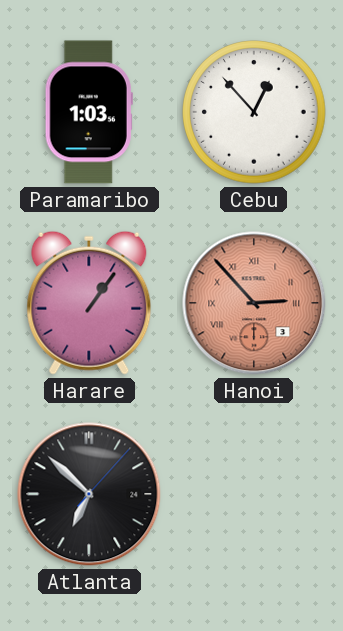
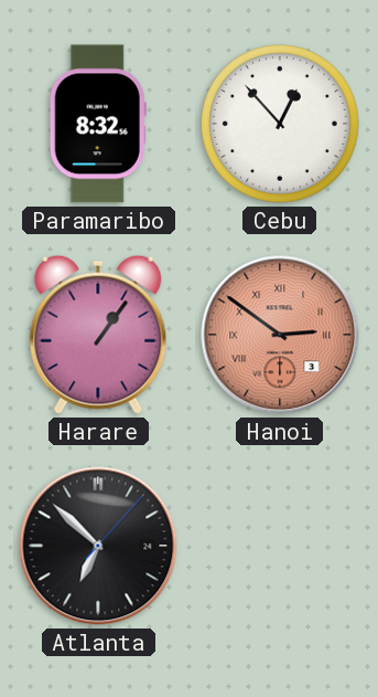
Paramaribo: 1:03 -> 8:32
Hanoi: 2:53 -> 2:51
